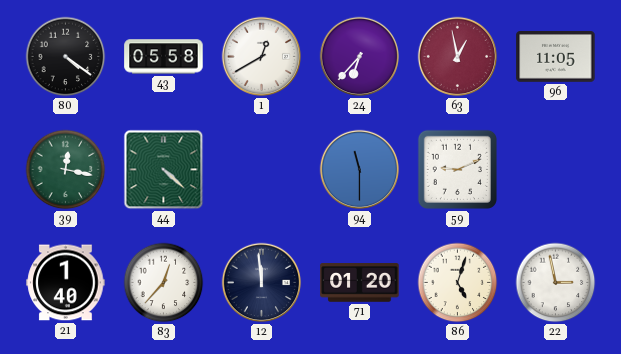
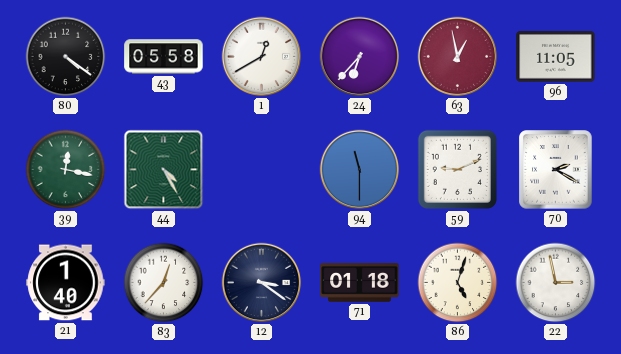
44: 4:22 -> 4:25
70: none -> 2:20
12: 11:59 -> 3:21
71: 01:20 -> 01:18
